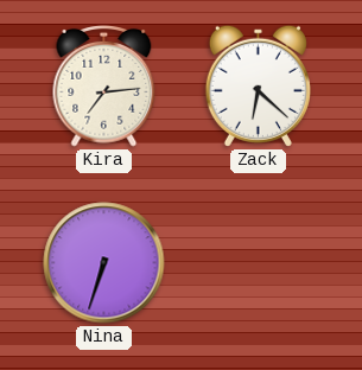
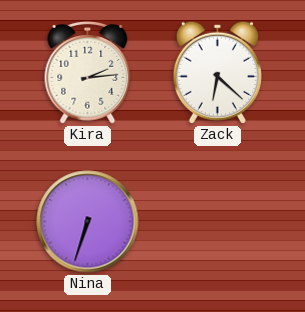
Kira: 7:14 -> 2:14
